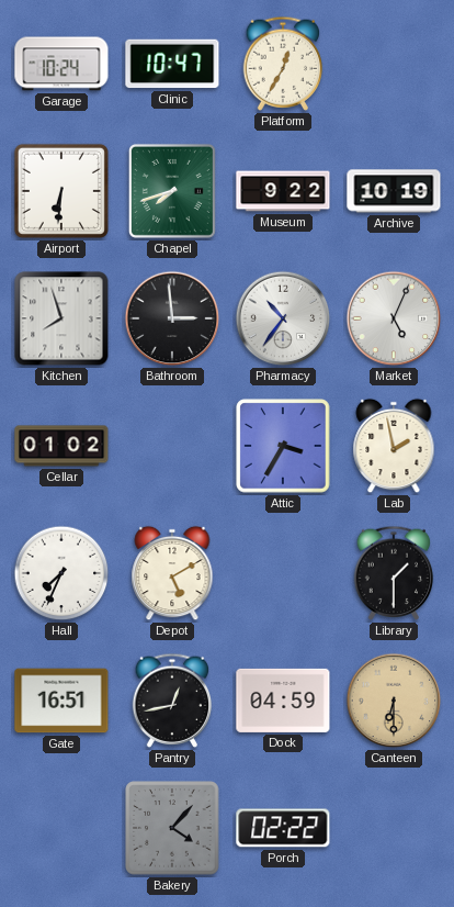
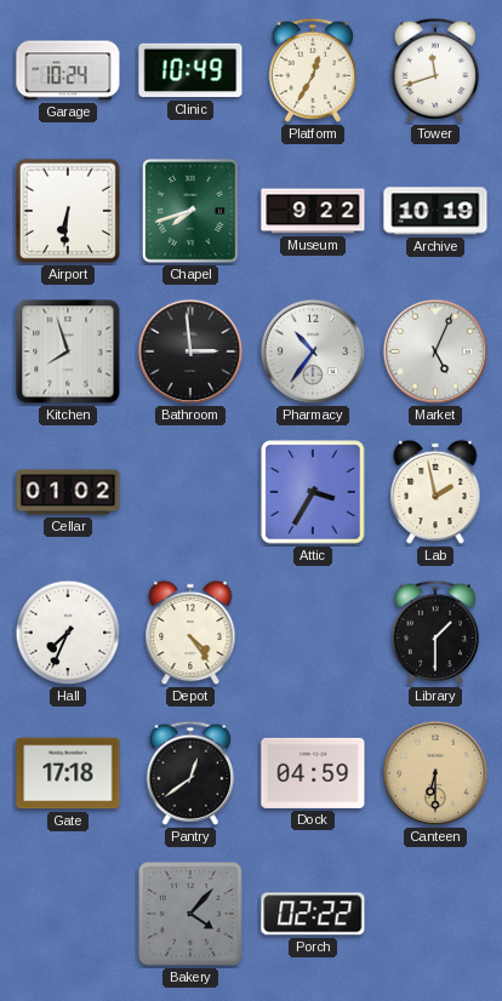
Clinic: 10:47 -> 10:49
Tower: none -> 11:42
Depot: 5:10 -> 4:24
Gate: 16:51 -> 17:18
Pantry: 12:43 -> 12:39
